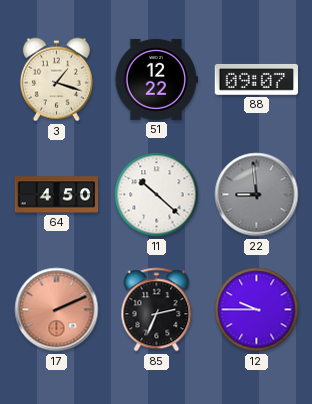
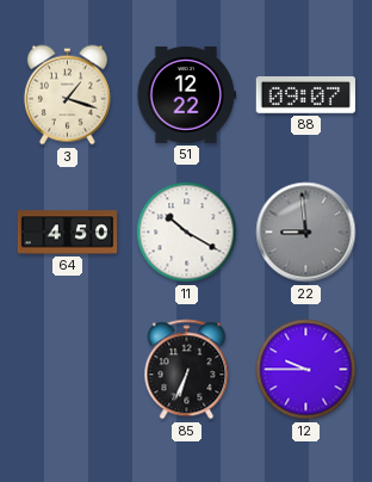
11: 10:22 -> 10:20
17: 2:11 -> none
85: 2:34 -> 6:34
